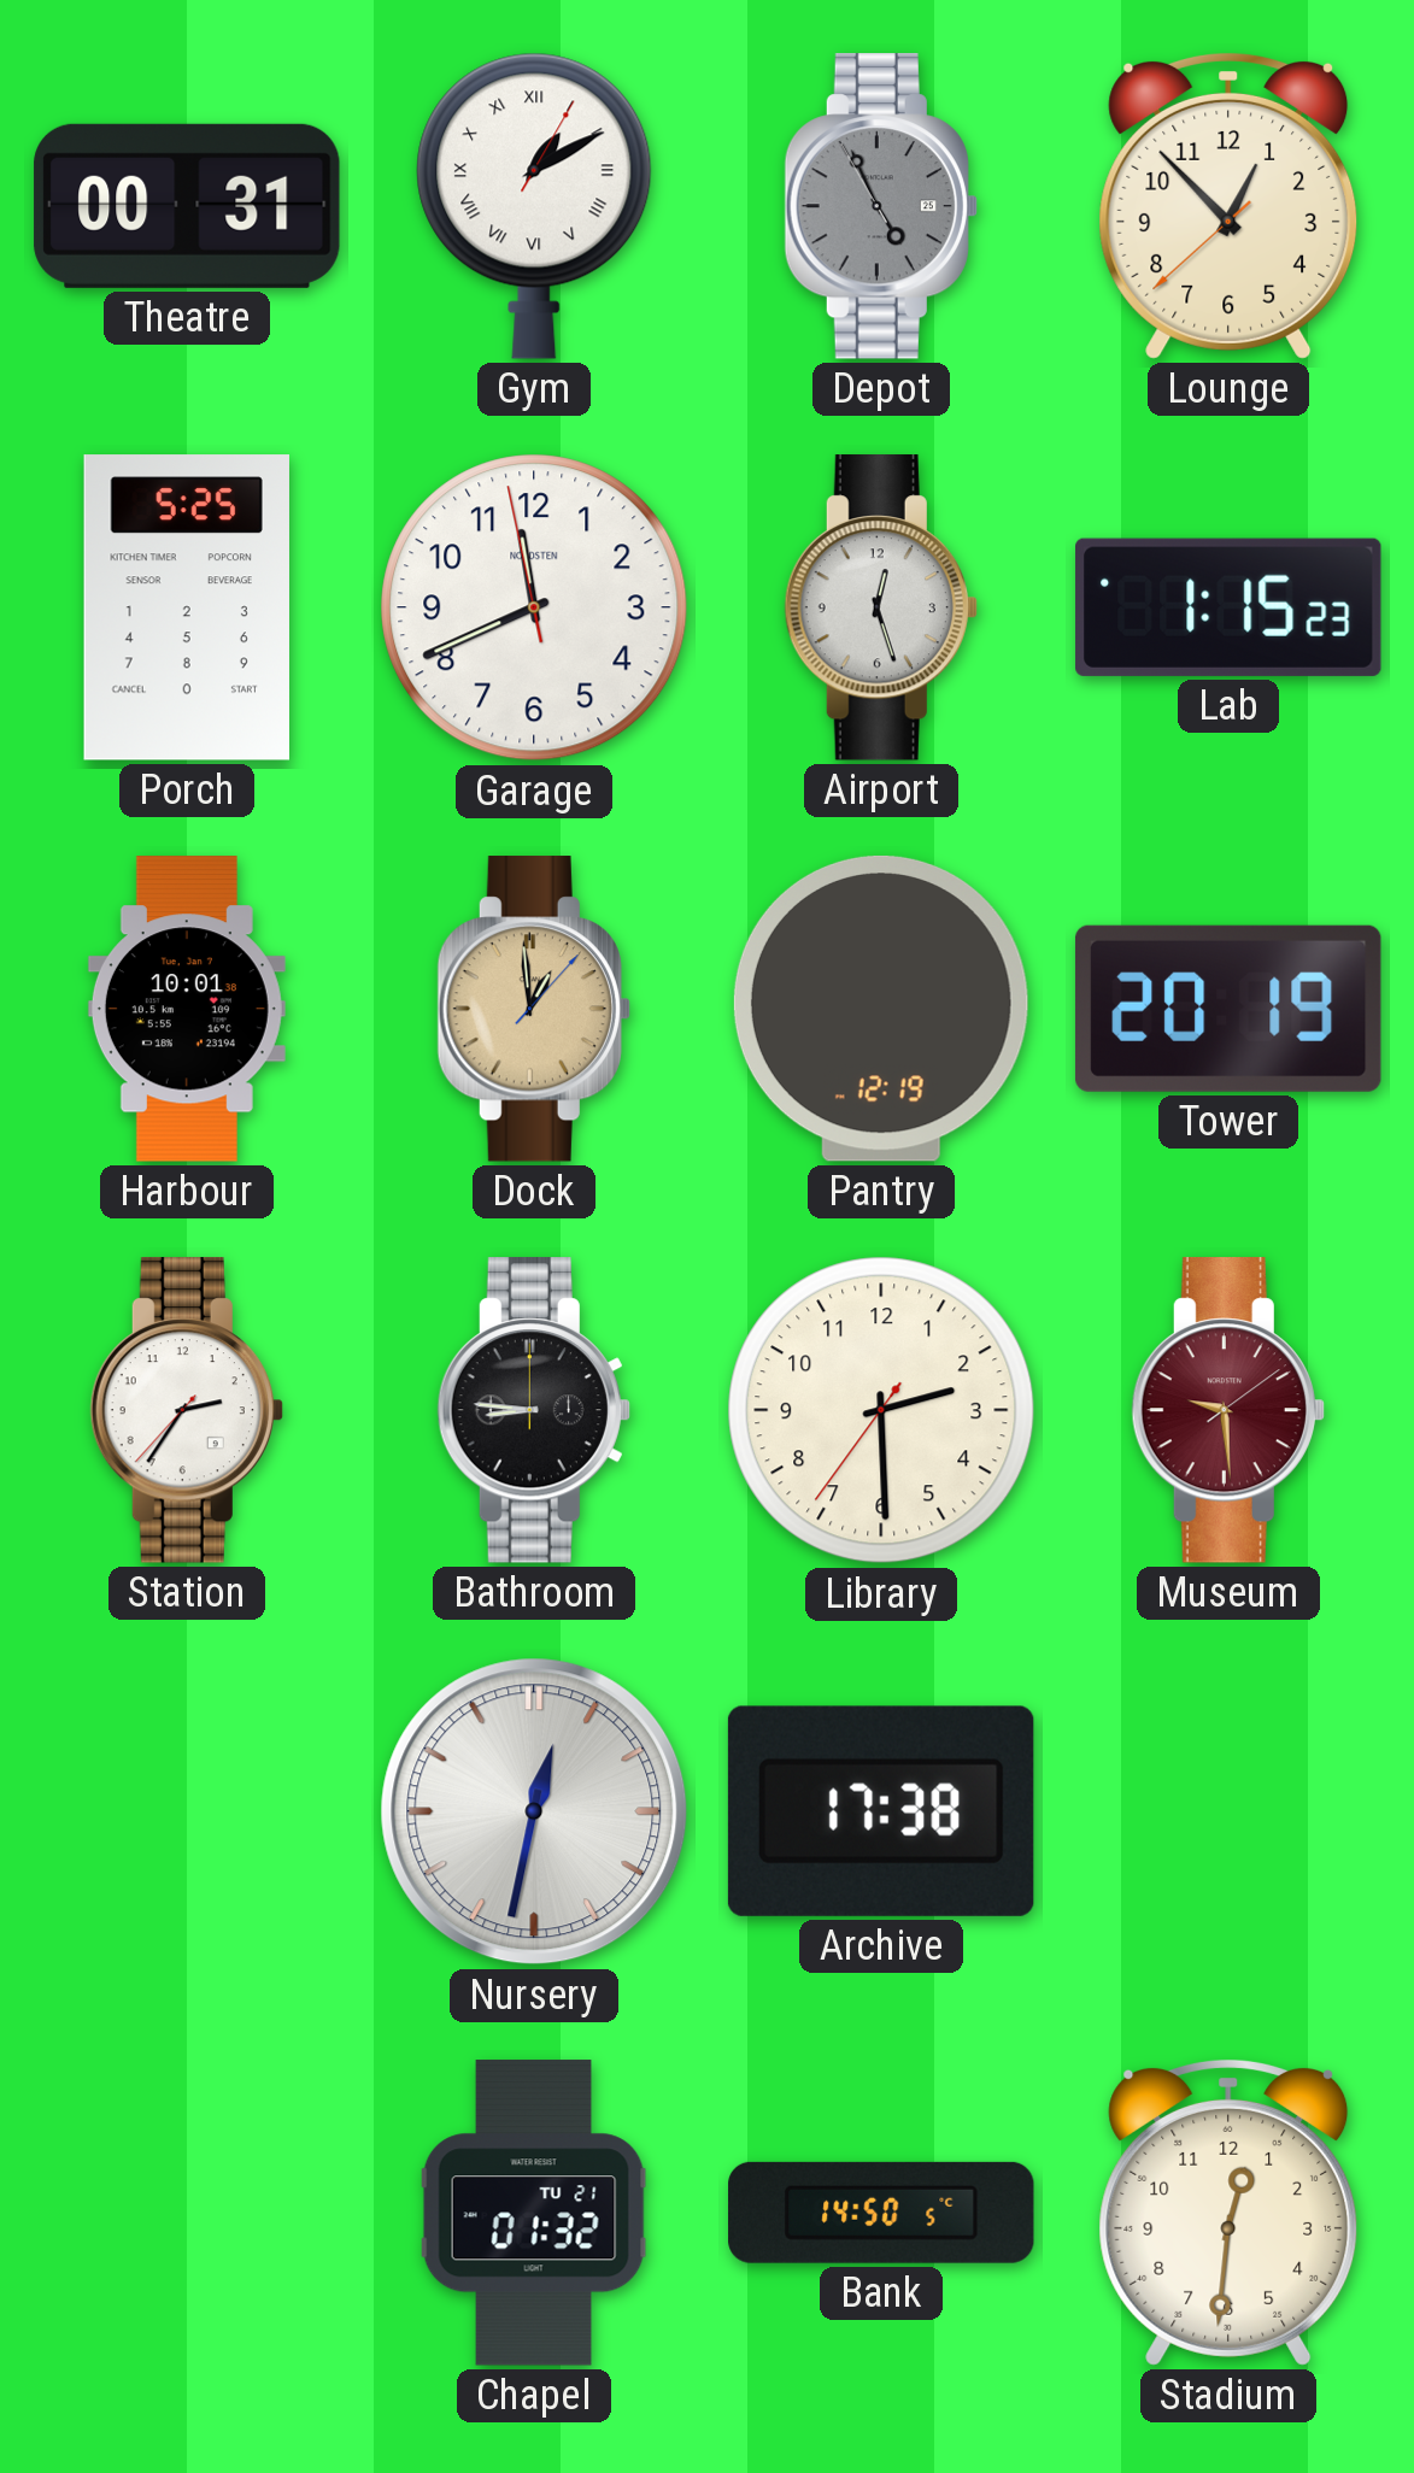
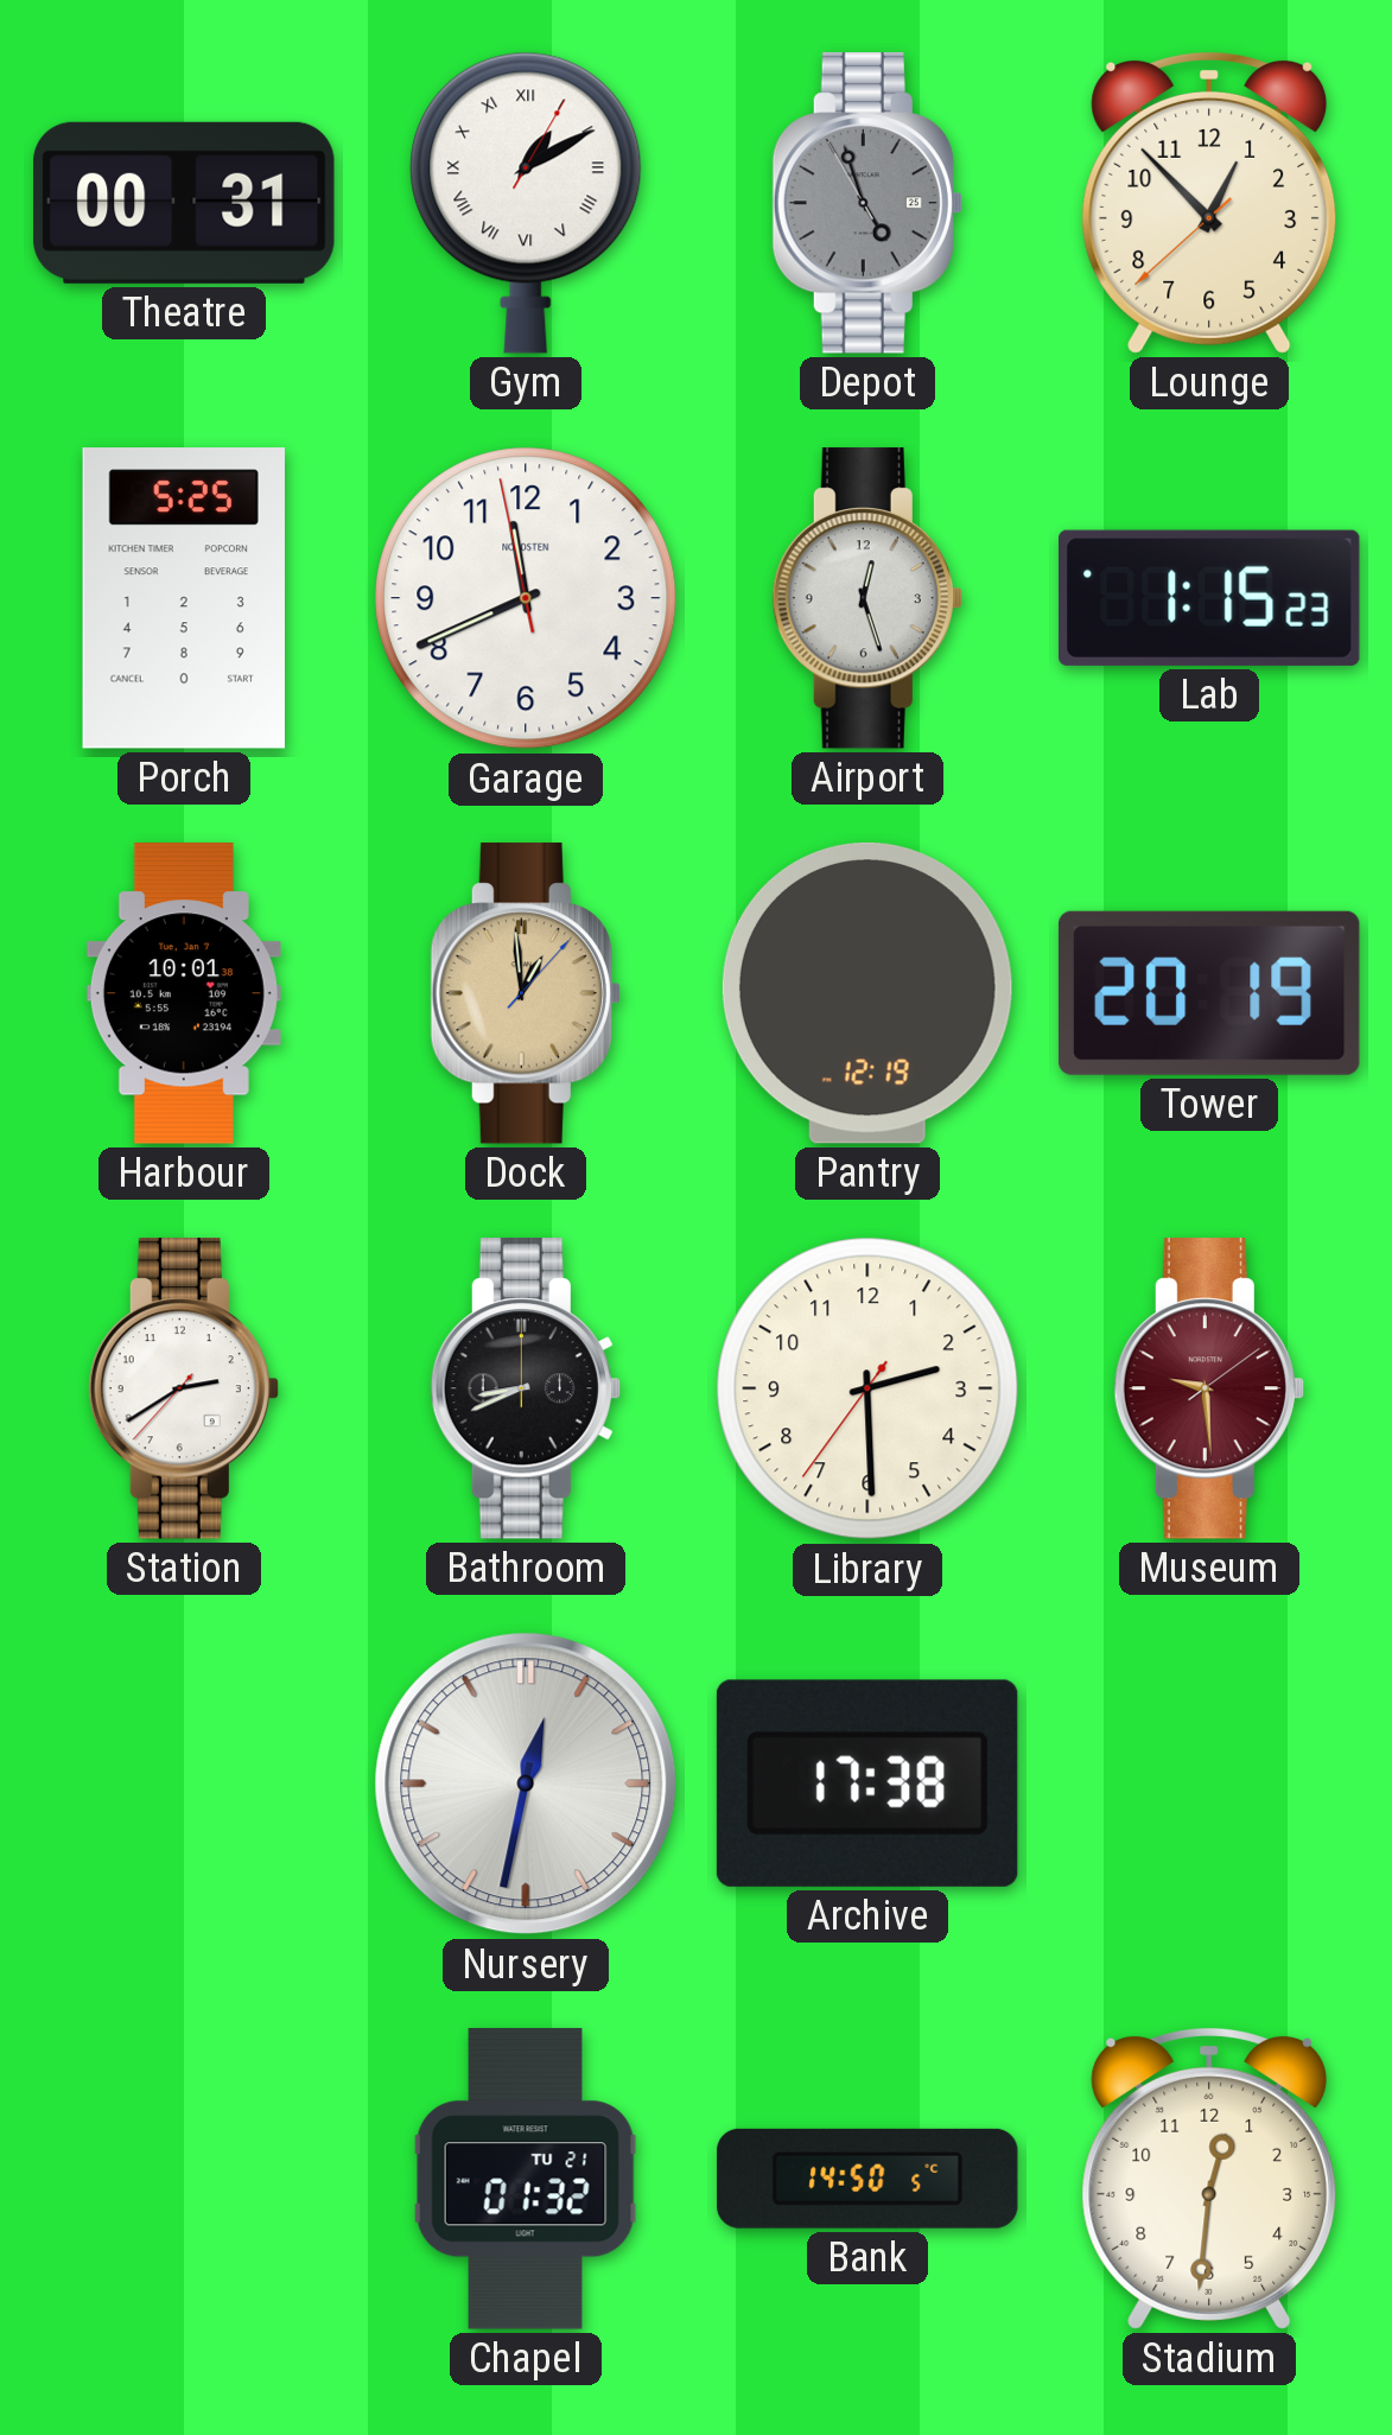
Depot: 4:55 -> 4:56
Station: 2:35 -> 2:39
Bathroom: 8:46 -> 8:41
